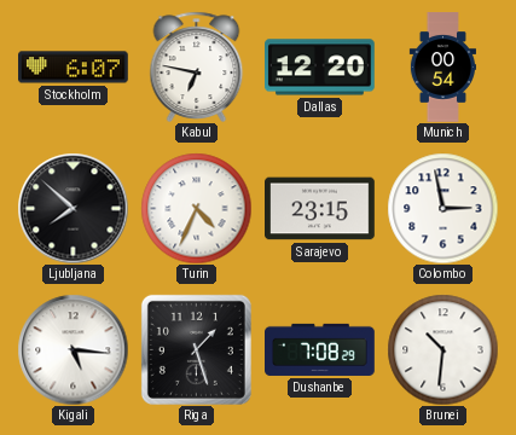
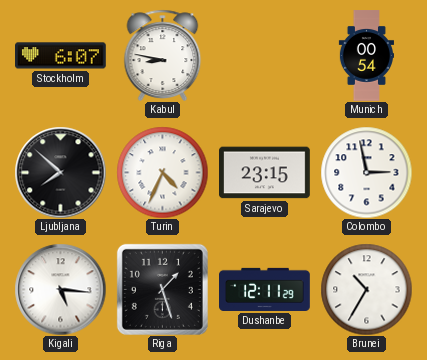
Kabul: 6:47 -> 8:47
Dallas: 12:20 -> none
Dushanbe: 7:08 -> 12:11
Brunei: 10:31 -> 10:35
